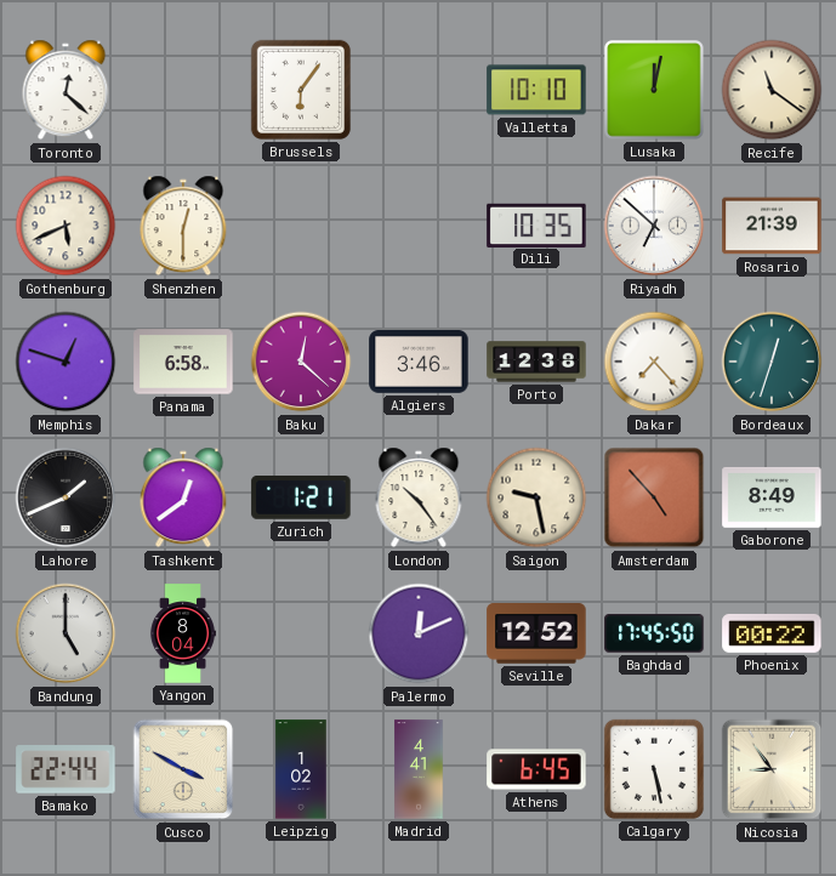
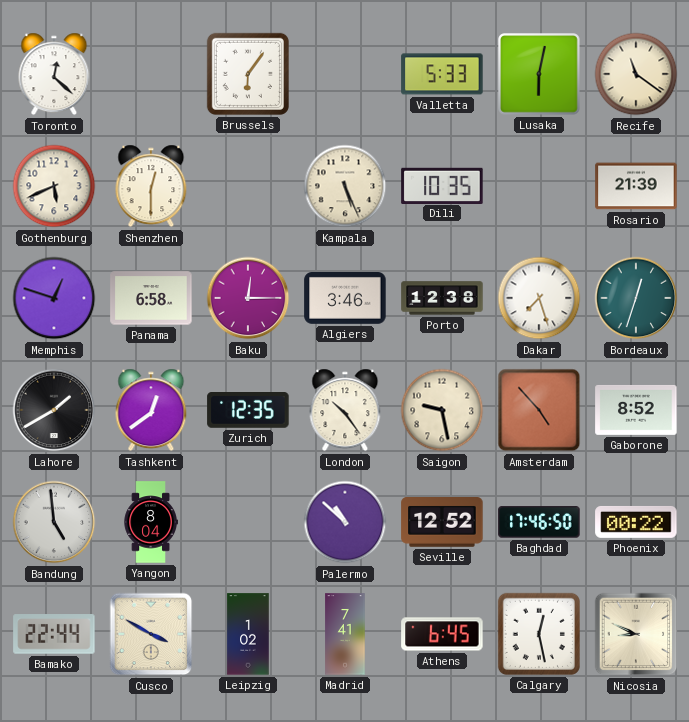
Valletta: 10:10 -> 5:33
Lusaka: 12:02 -> 6:02
Kampala: none -> 5:26
Riyadh: 6:52 -> none
Baku: 12:22 -> 12:15
Dakar: 7:23 -> 7:27
Lahore: 1:41 -> 1:40
Zurich: 1:21 -> 12:35
Gaborone: 8:49 -> 8:52
Bandung: 5:00 -> 4:59
Palermo: 12:11 -> 10:52
Baghdad: 17:45 -> 17:46
Madrid: 4:41 -> 7:41
Calgary: 5:28 -> 12:28
Nicosia: 8:54 -> 8:49
